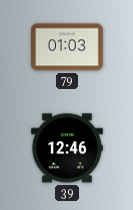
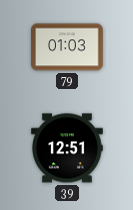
39: 12:46 -> 12:51
